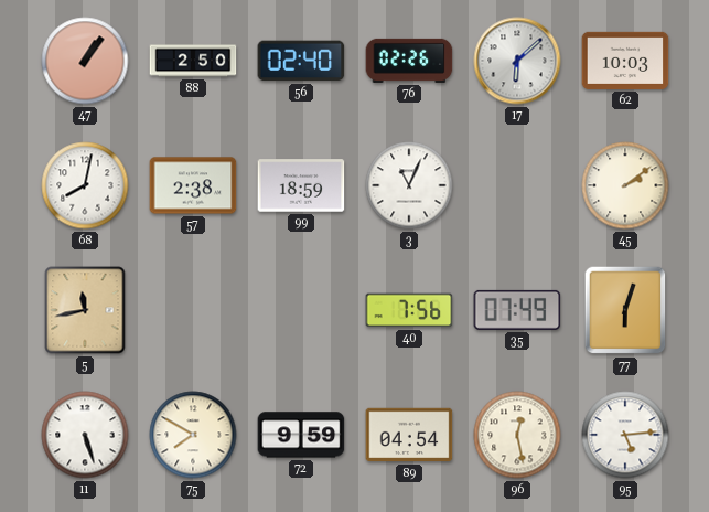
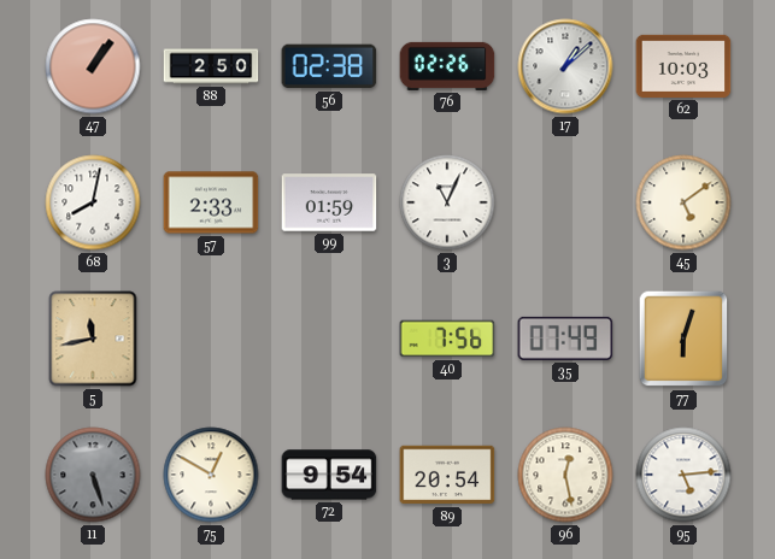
56: 02:40 -> 02:38
17: 6:08 -> 1:08
57: 2:38 -> 2:33
99: 18:59 -> 01:59
45: 2:09 -> 5:09
11 dial: white -> grey
75: 7:50 -> 12:50
72: 9:59 -> 9:54
89: 04:54 -> 20:54
